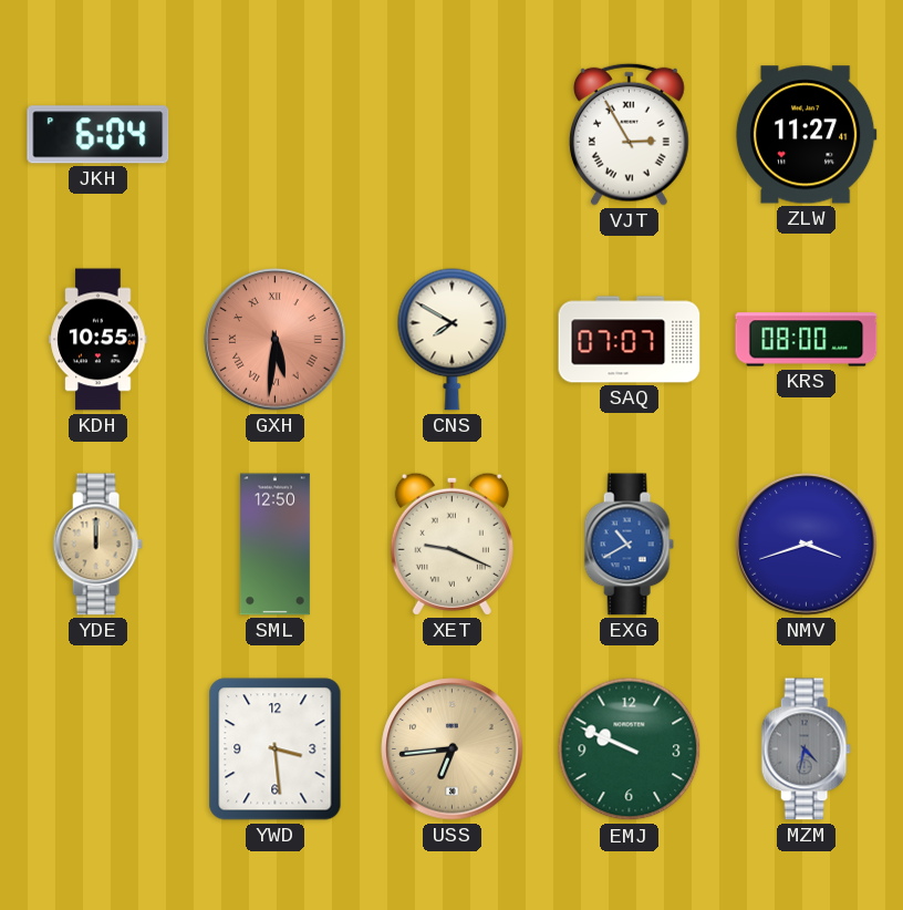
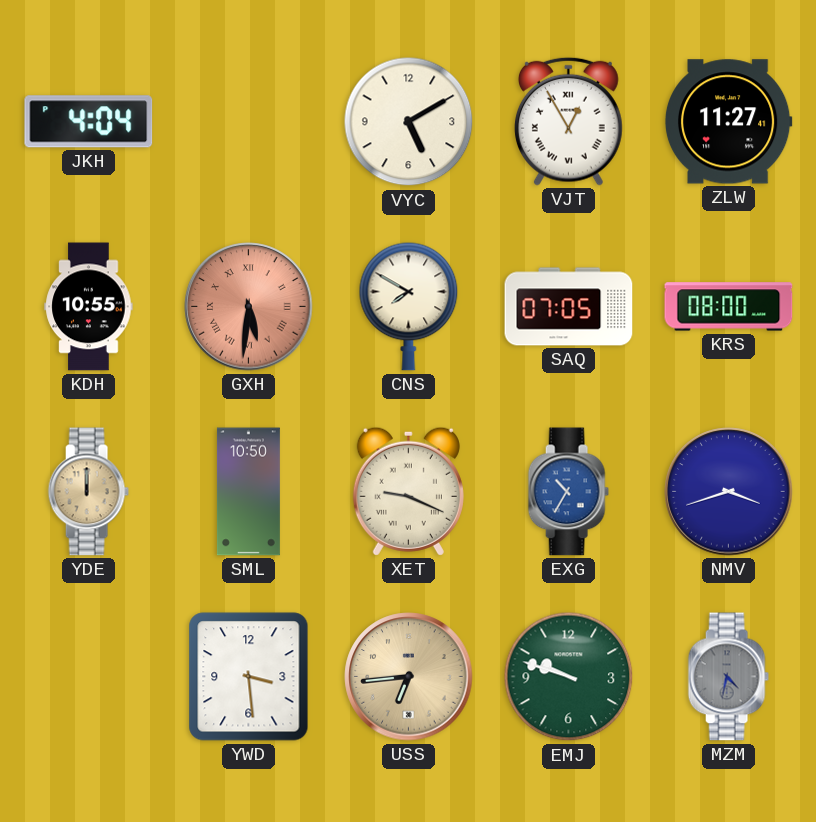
JKH: 6:04 -> 4:04
VYC: none -> 5:10
VJT: 2:55 -> 12:55
SAQ: 07:07 -> 07:05
SML: 12:50 -> 10:50
EXG: 10:40 -> 10:35
EMJ: 9:49 -> 9:48
